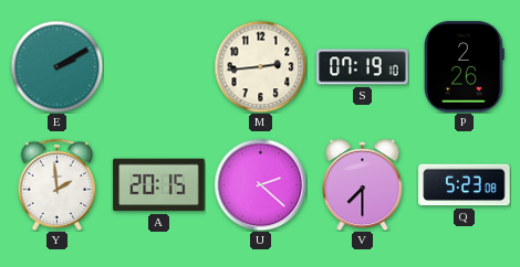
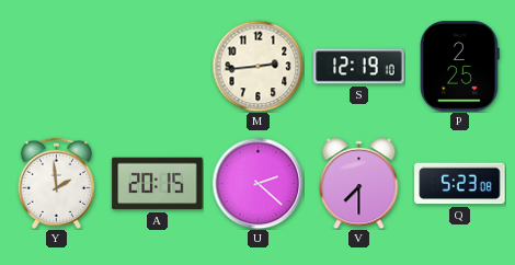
E: 2:10 -> none
S: 07:19 -> 12:19
P: 2:26 -> 2:25
